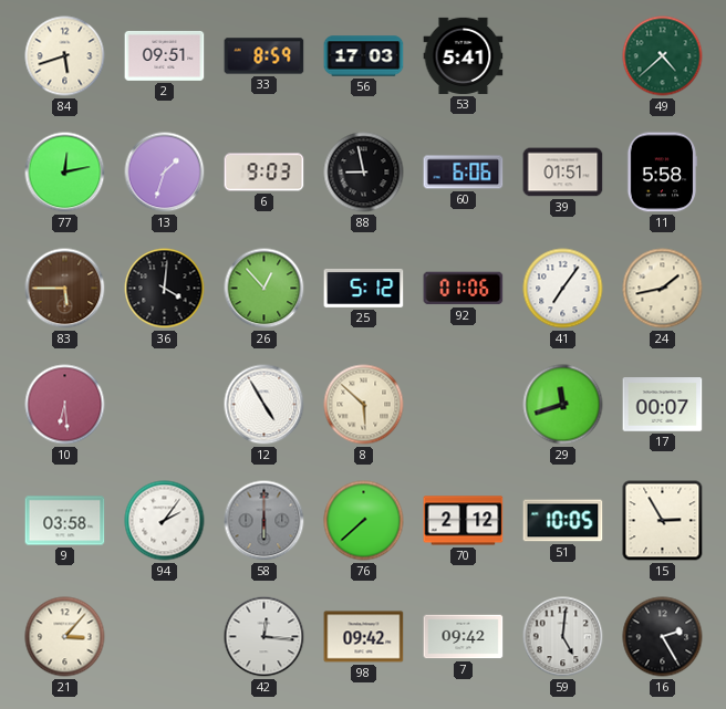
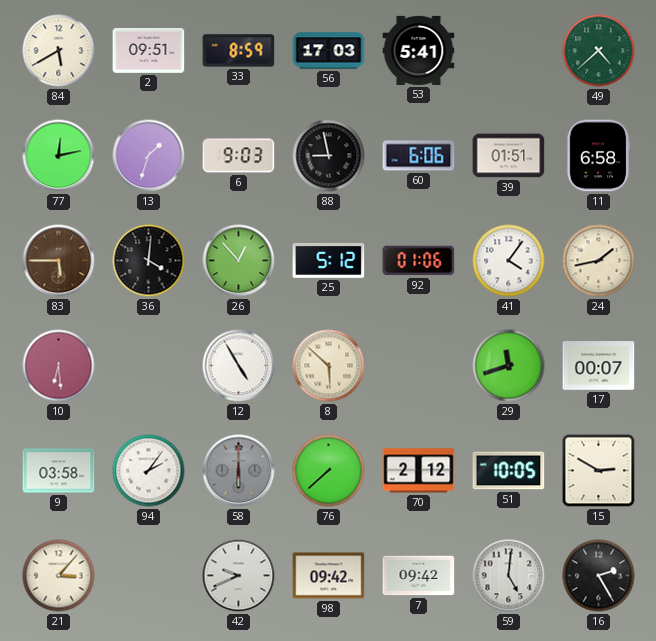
84: 5:42 -> 5:40
11: 5:58 -> 6:58
41: 7:06 -> 4:06
15: 2:55 -> 2:50
42: 12:16 -> 9:41
